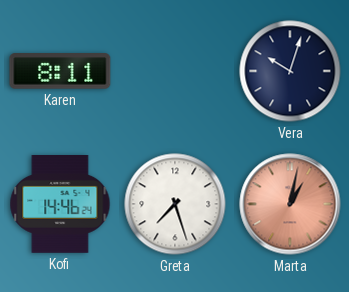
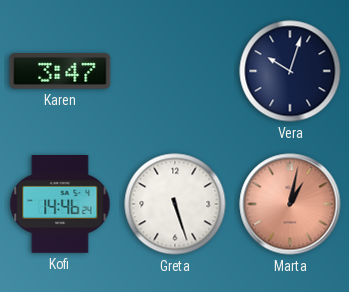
Karen: 8:11 -> 3:47
Greta: 7:27 -> 5:27
